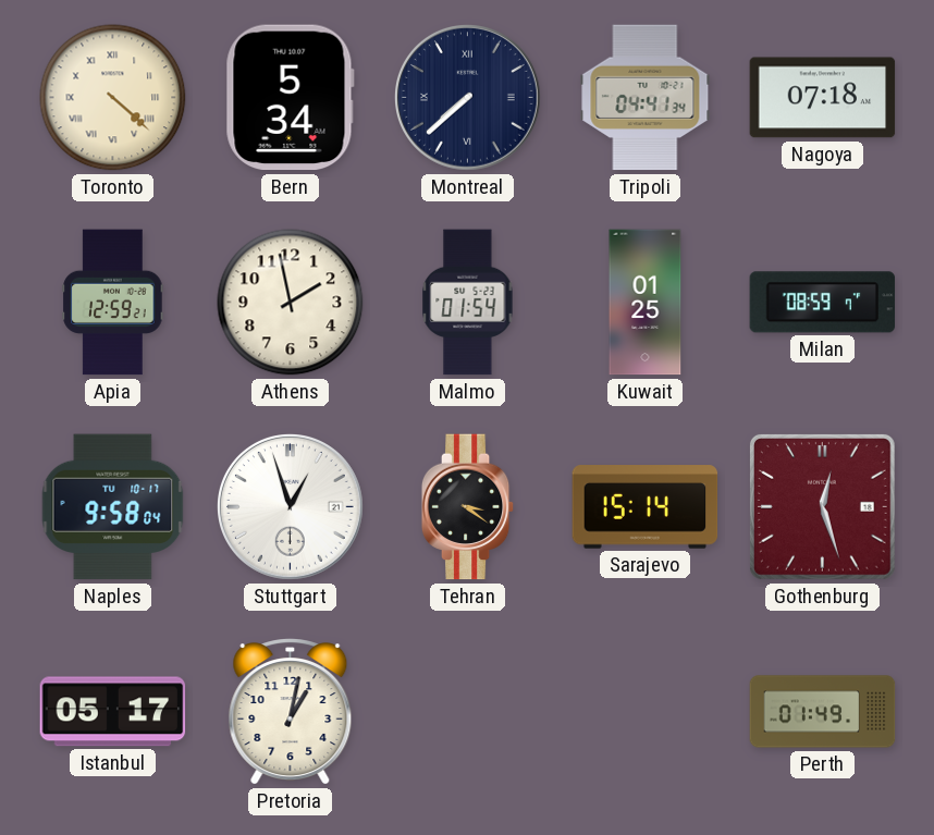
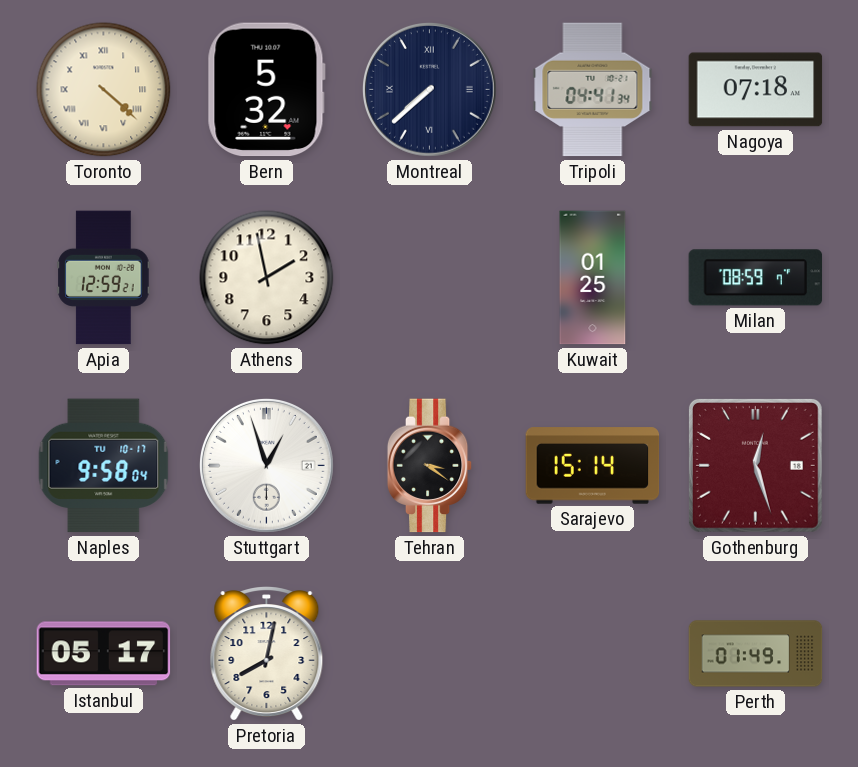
Bern: 5:34 -> 5:32
Malmo: 01:54 -> none
Pretoria: 1:02 -> 8:02
